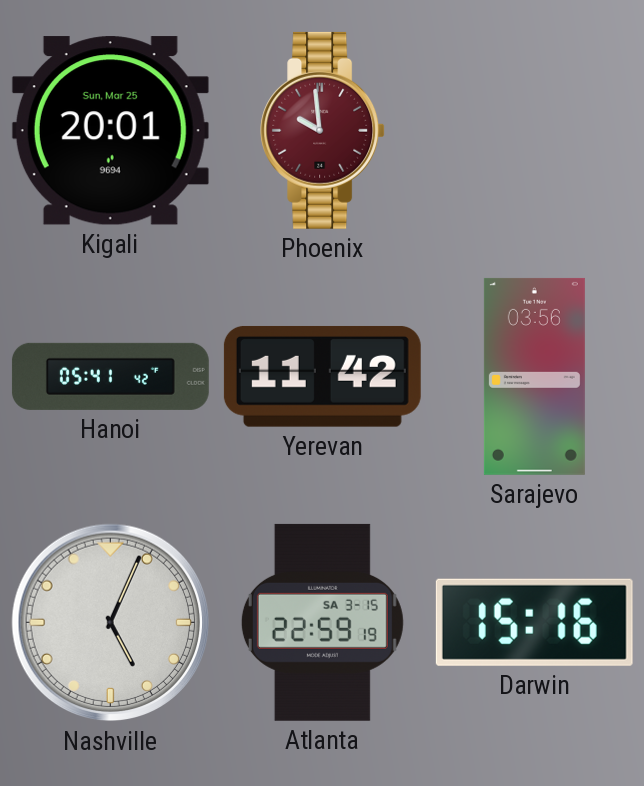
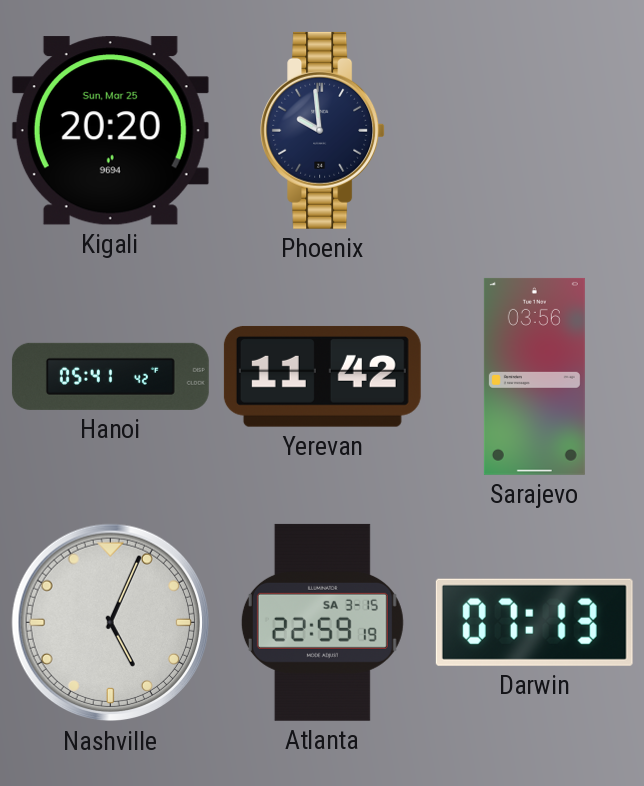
Kigali: 20:01 -> 20:20
Phoenix dial: burgundy -> navy
Darwin: 15:16 -> 07:13
